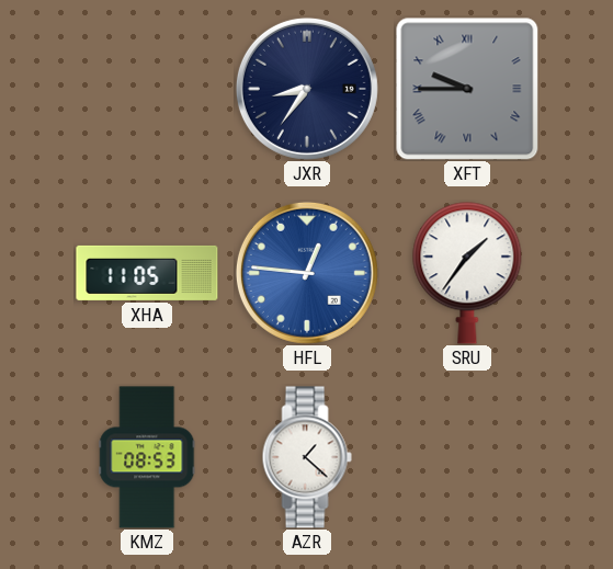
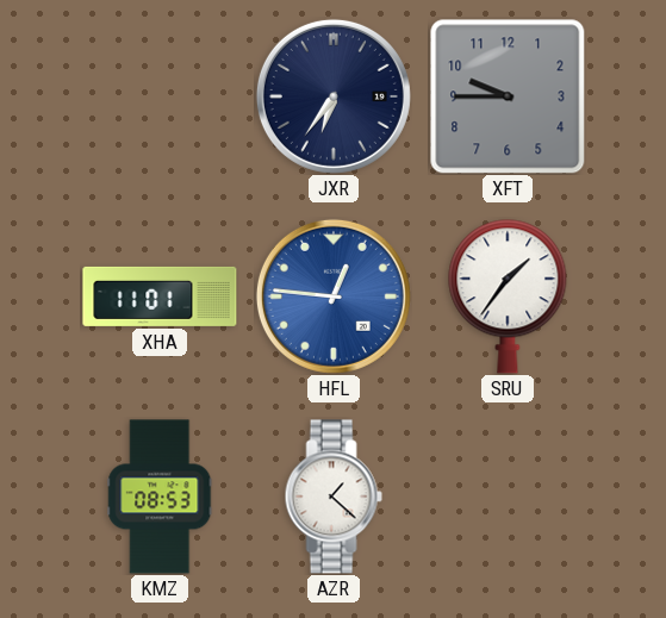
JXR: 8:36 -> 6:36
XFT numerals: Roman -> Arabic
XHA: 11:05 -> 11:01
